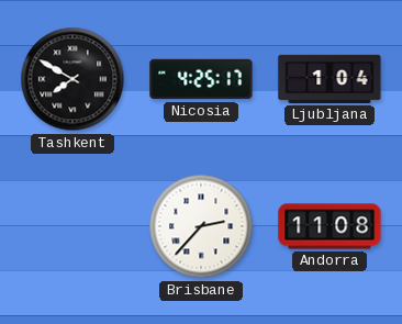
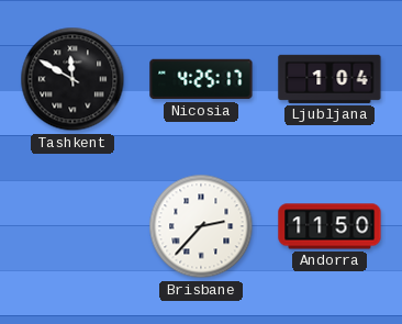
Tashkent: 7:50 -> 11:50
Andorra: 11:08 -> 11:50
